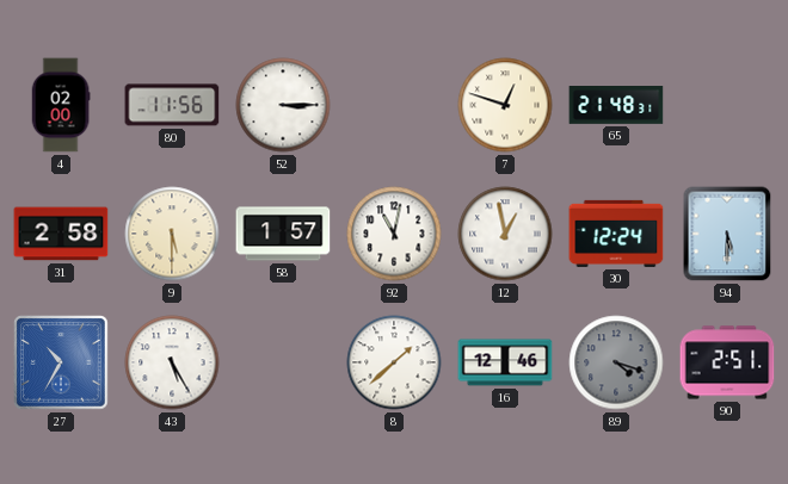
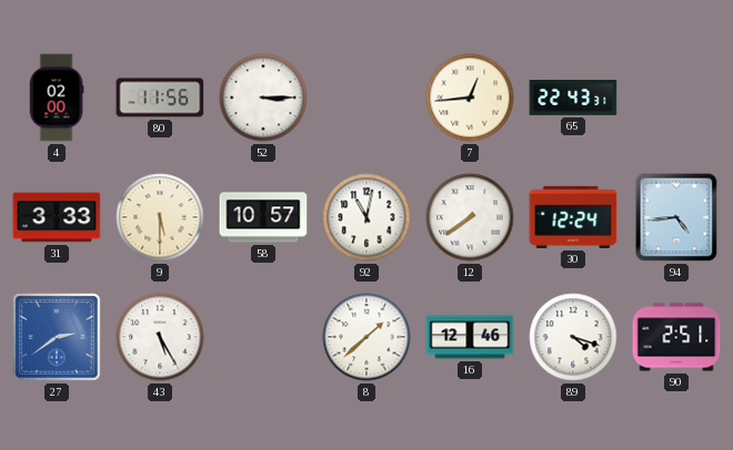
7: 12:48 -> 12:44
65: 21:48 -> 22:43
31: 2:58 -> 3:33
58: 1:57 -> 10:57
12: 12:58 -> 7:39
94: 5:30 -> 4:44
27: 10:35 -> 2:39
89 dial: grey -> white
